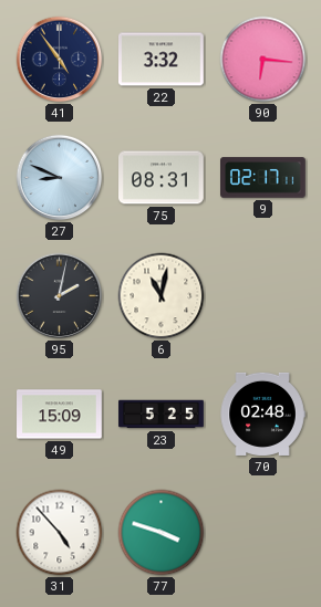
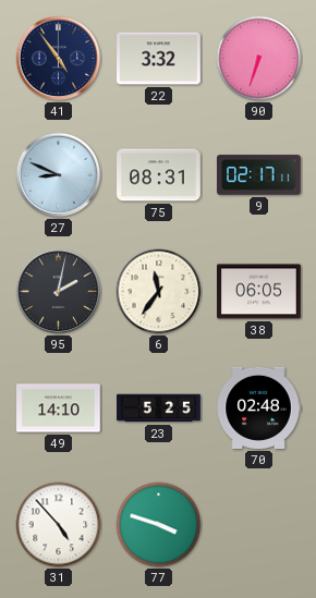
90: 6:16 -> 6:33
6: 11:02 -> 11:36
38: none -> 06:05
49: 15:09 -> 14:10
